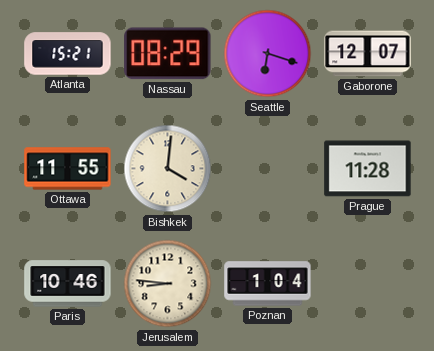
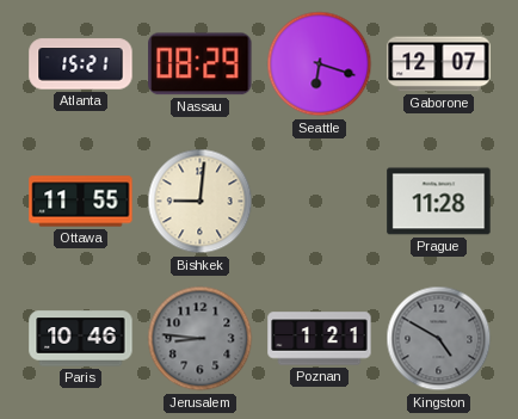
Bishkek: 4:01 -> 9:01
Jerusalem dial: cream -> grey
Poznan: 1:04 -> 1:21
Kingston: none -> 4:50
